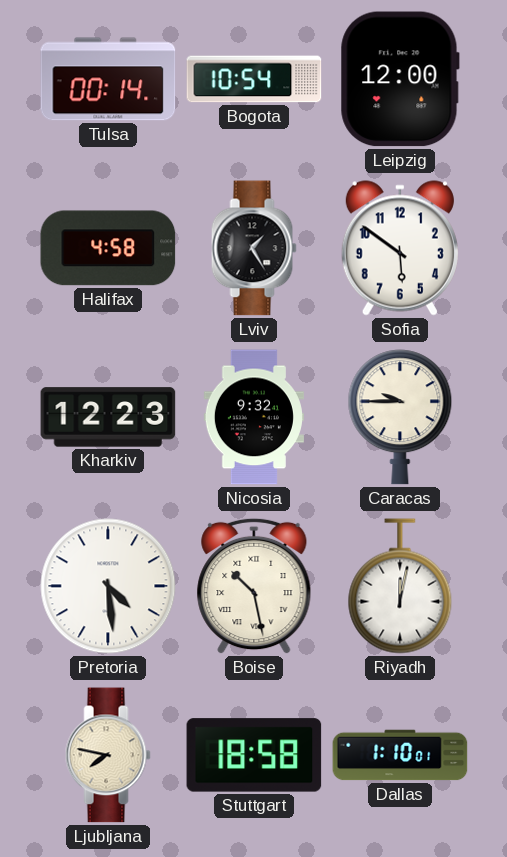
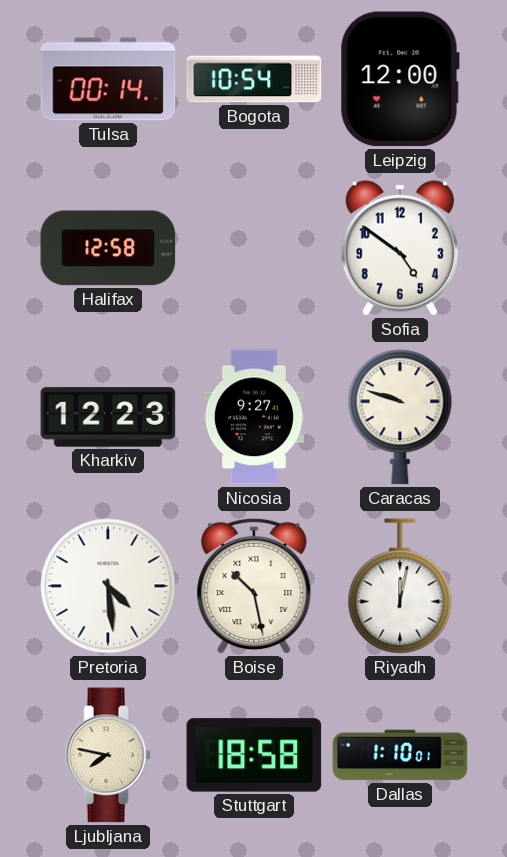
Halifax: 4:58 -> 12:58
Lviv: 1:25 -> none
Sofia: 5:51 -> 4:51
Nicosia: 9:32 -> 9:27
Caracas: 9:45 -> 9:48
